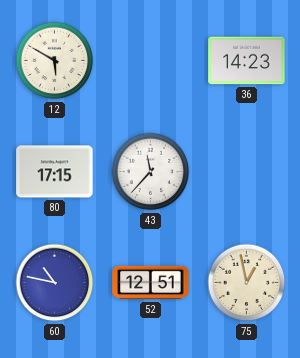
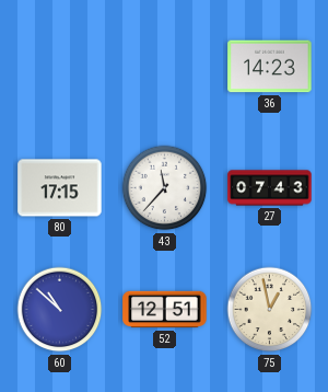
12: 5:50 -> none
27: none -> 07:43
60: 10:47 -> 10:52
